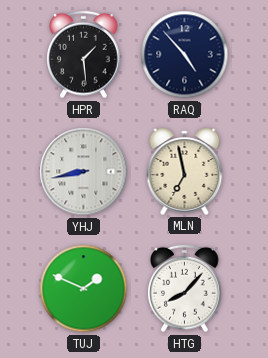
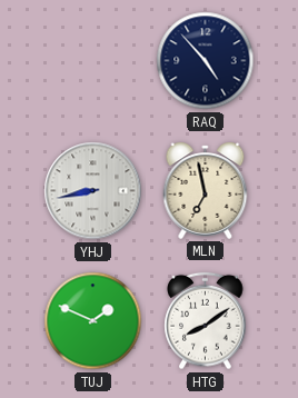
HPR: 1:29 -> none
HTG: 8:07 -> 8:09
